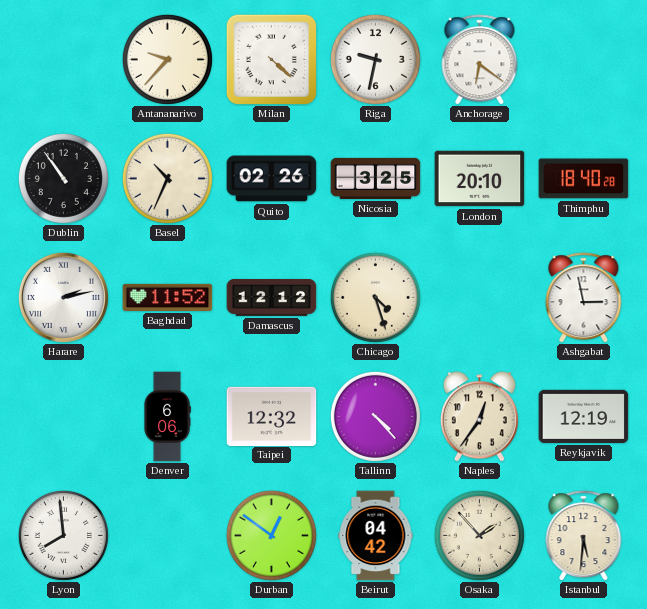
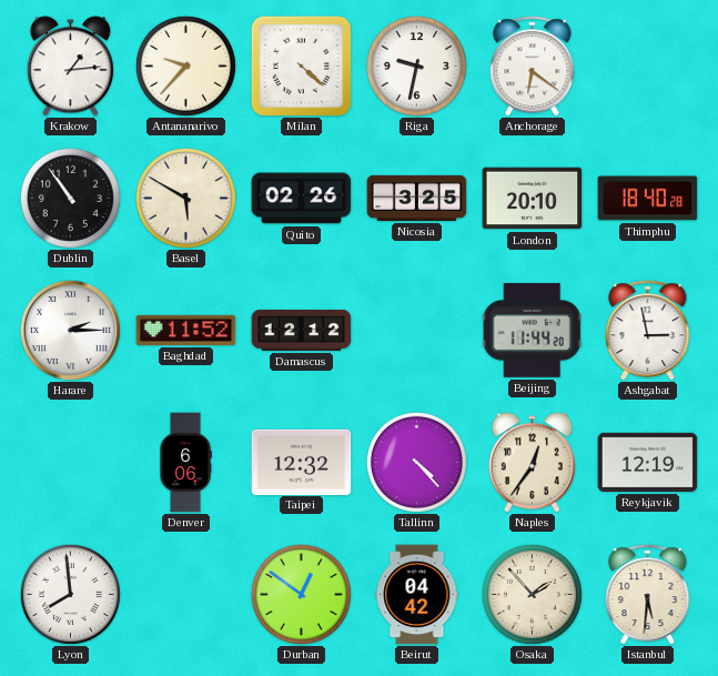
Krakow: none -> 1:14
Basel: 10:34 -> 5:50
Harare: 2:13 -> 2:15
Chicago: 4:27 -> none
Beijing: none -> 11:44
